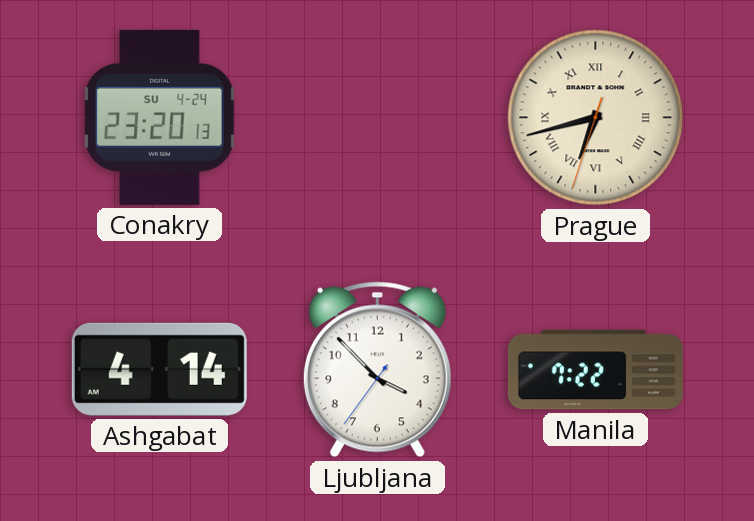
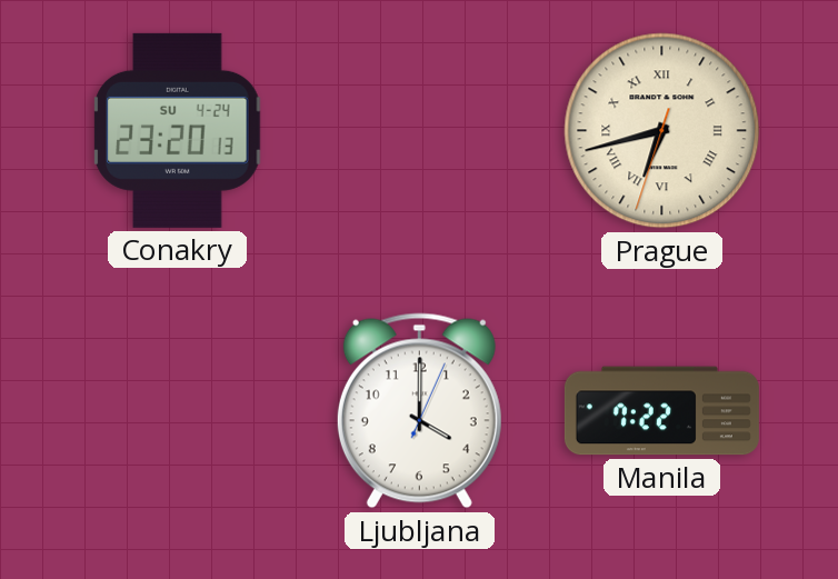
Ashgabat: 4:14 -> none
Ljubljana: 3:52 -> 4:00
